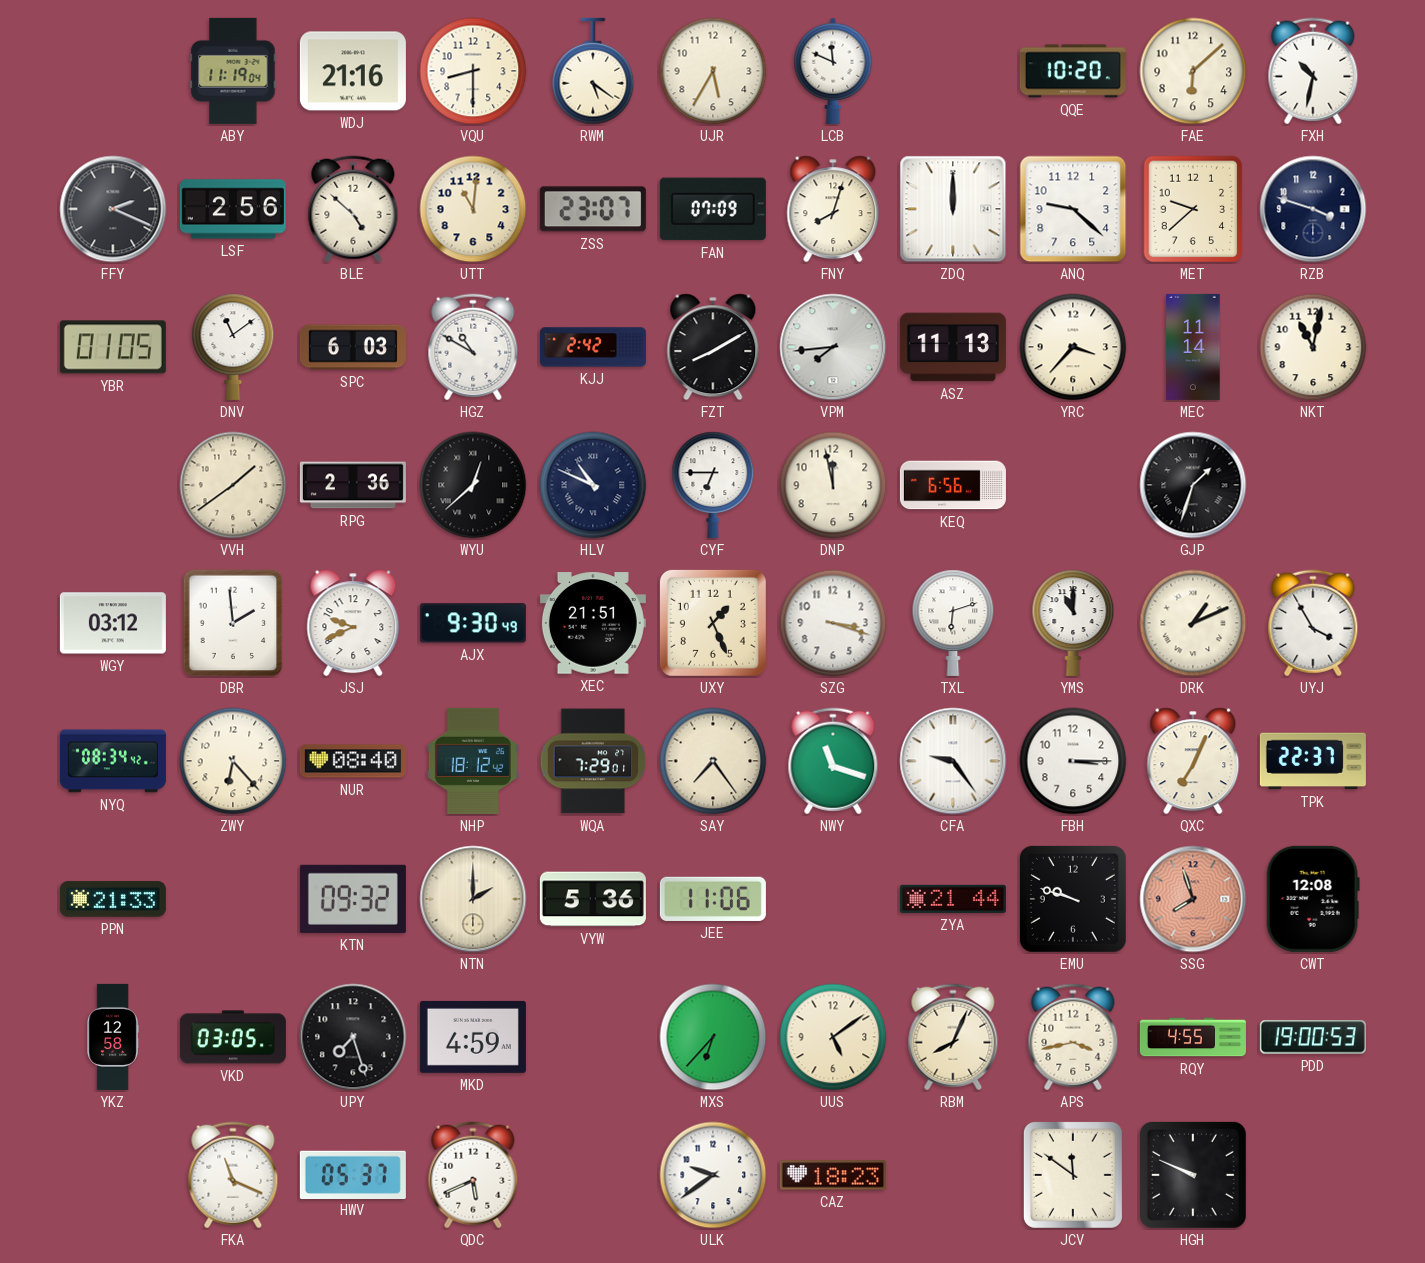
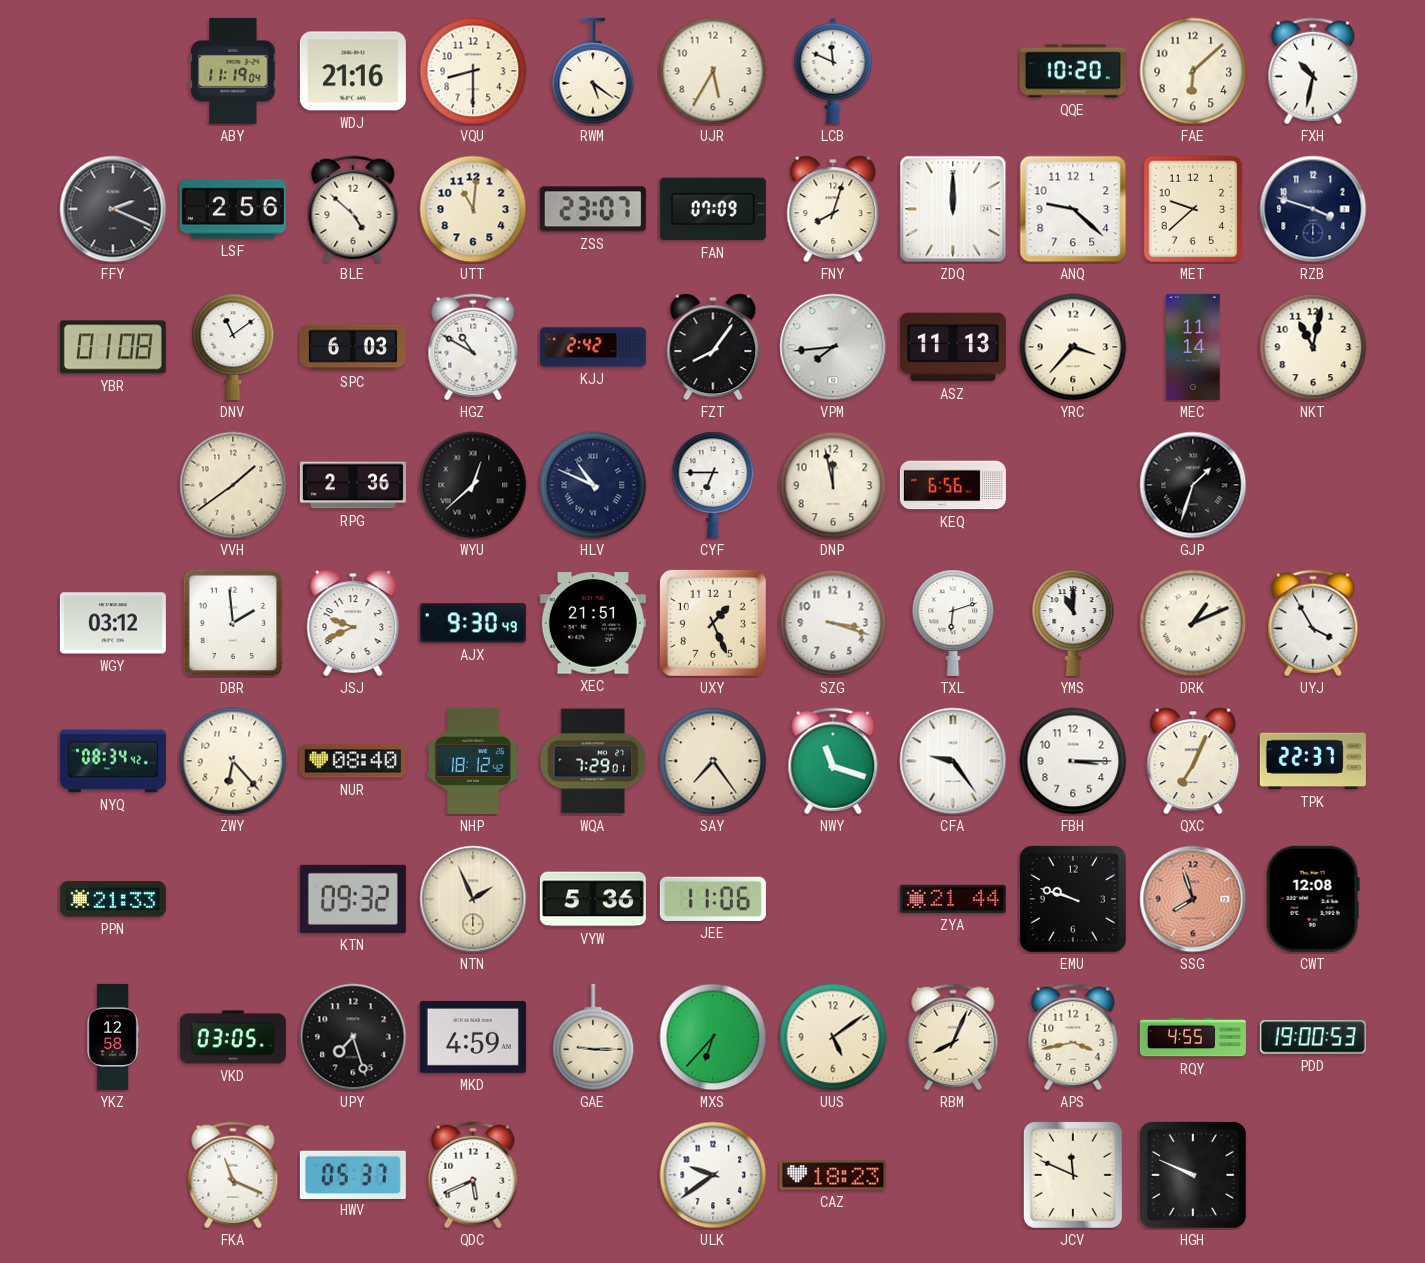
YBR: 01:05 -> 01:08
FZT: 8:10 -> 8:06
NTN: 2:00 -> 1:56
GAE: none -> 9:15
JCV: 11:51 -> 11:49
